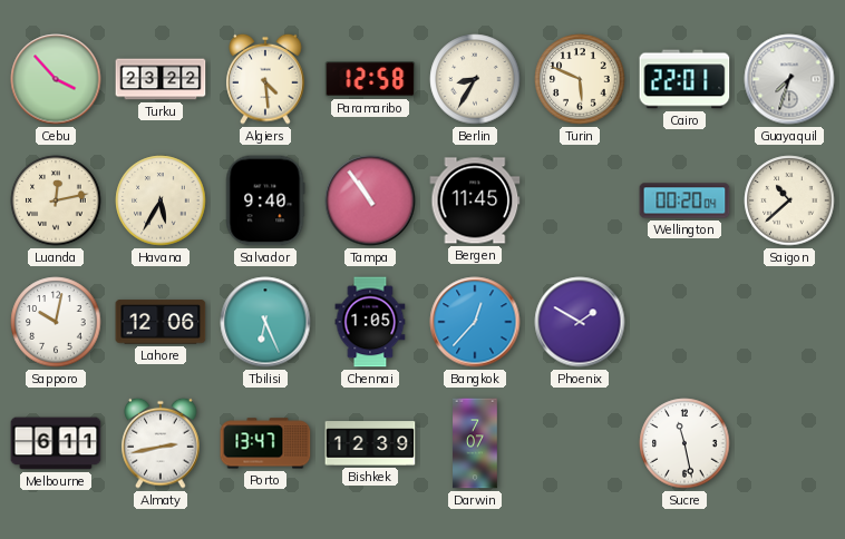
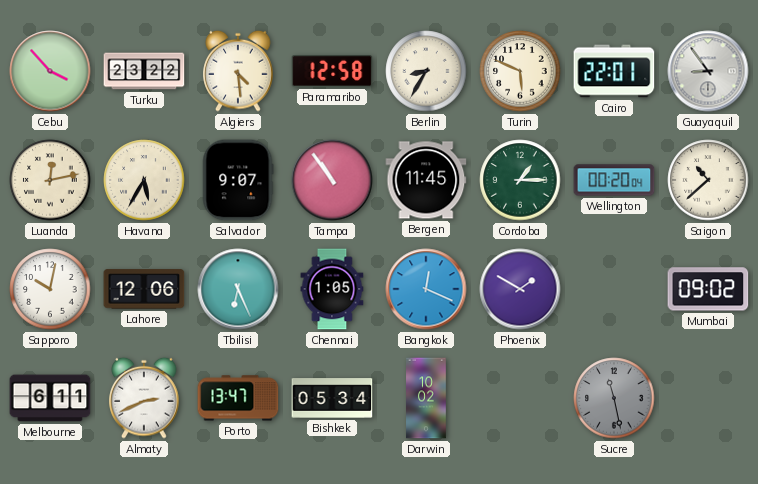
Guayaquil: 7:33 -> 8:54
Salvador: 9:40 -> 9:07
Cordoba: none -> 1:15
Bangkok: 12:37 -> 12:19
Mumbai: none -> 09:02
Almaty: 2:43 -> 2:41
Bishkek: 12:39 -> 05:34
Darwin: 7:07 -> 10:02
Sucre dial: white -> grey
